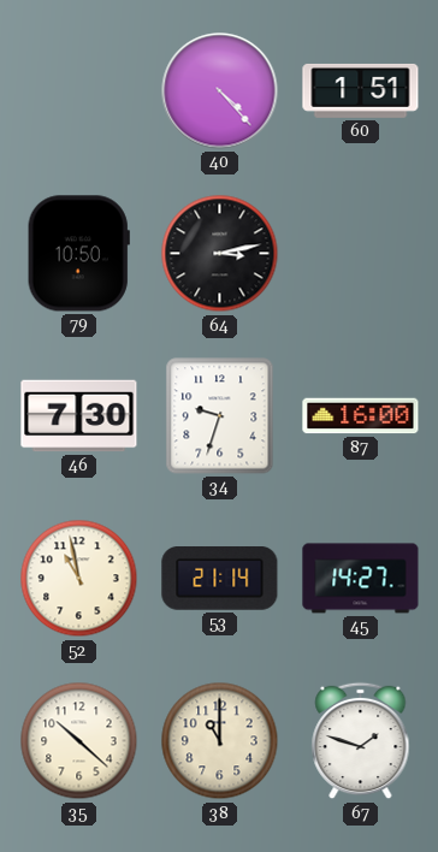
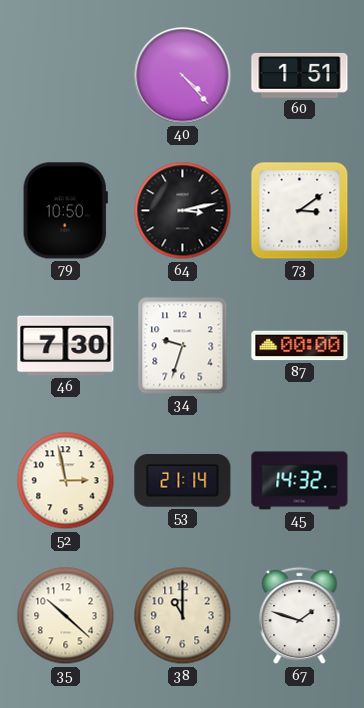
73: none -> 3:09
87: 16:00 -> 00:00
52: 10:58 -> 2:58
45: 14:27 -> 14:32
